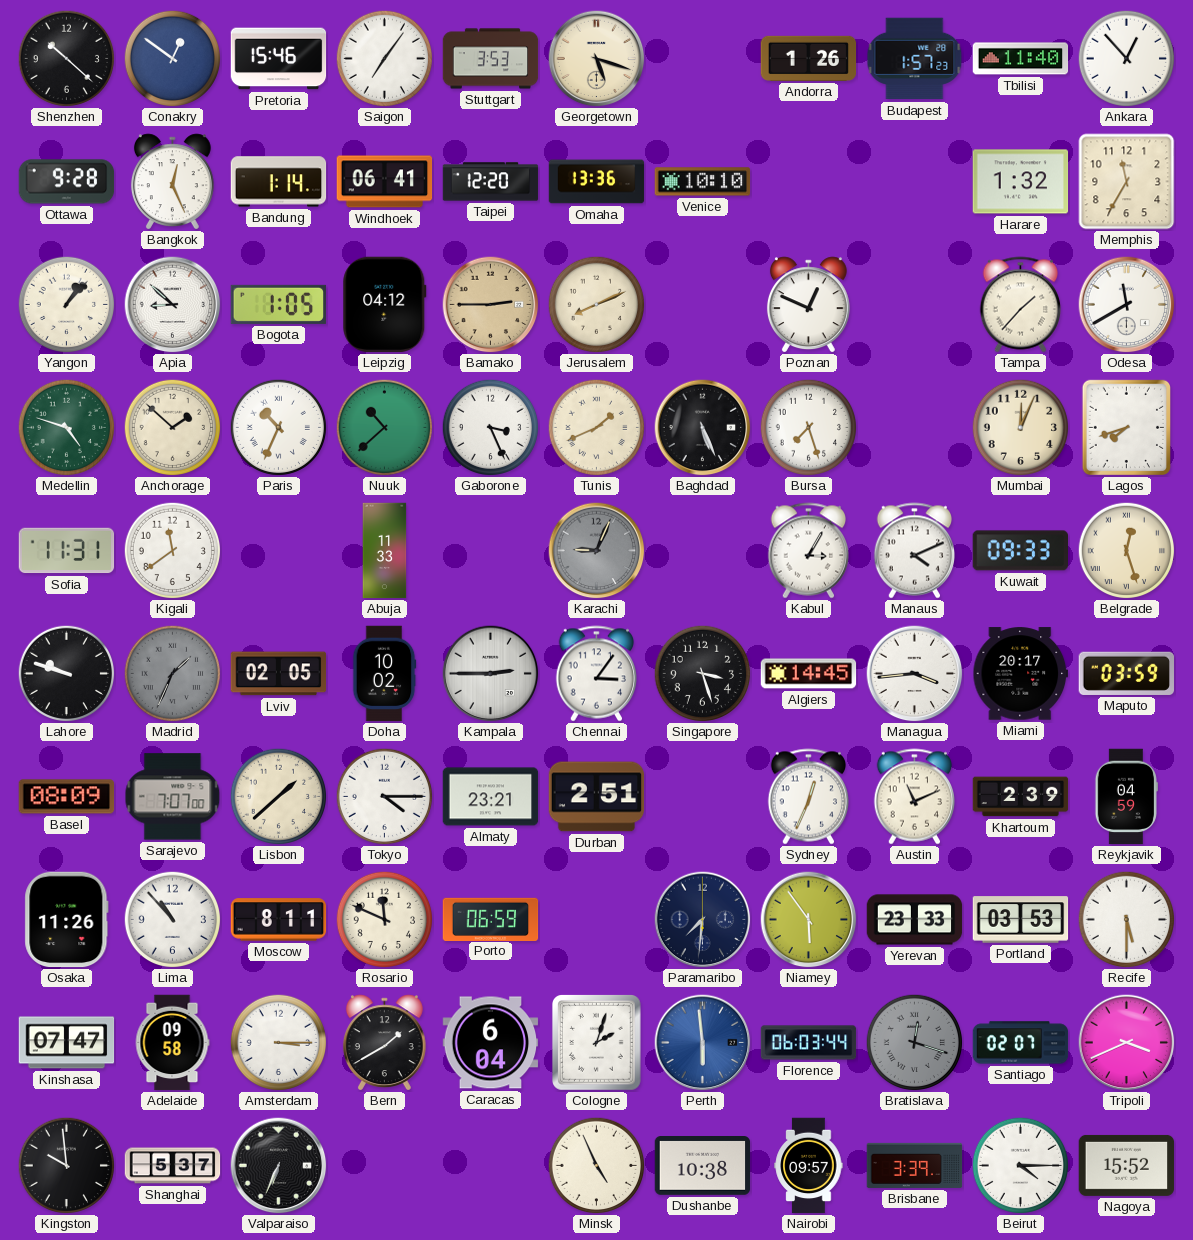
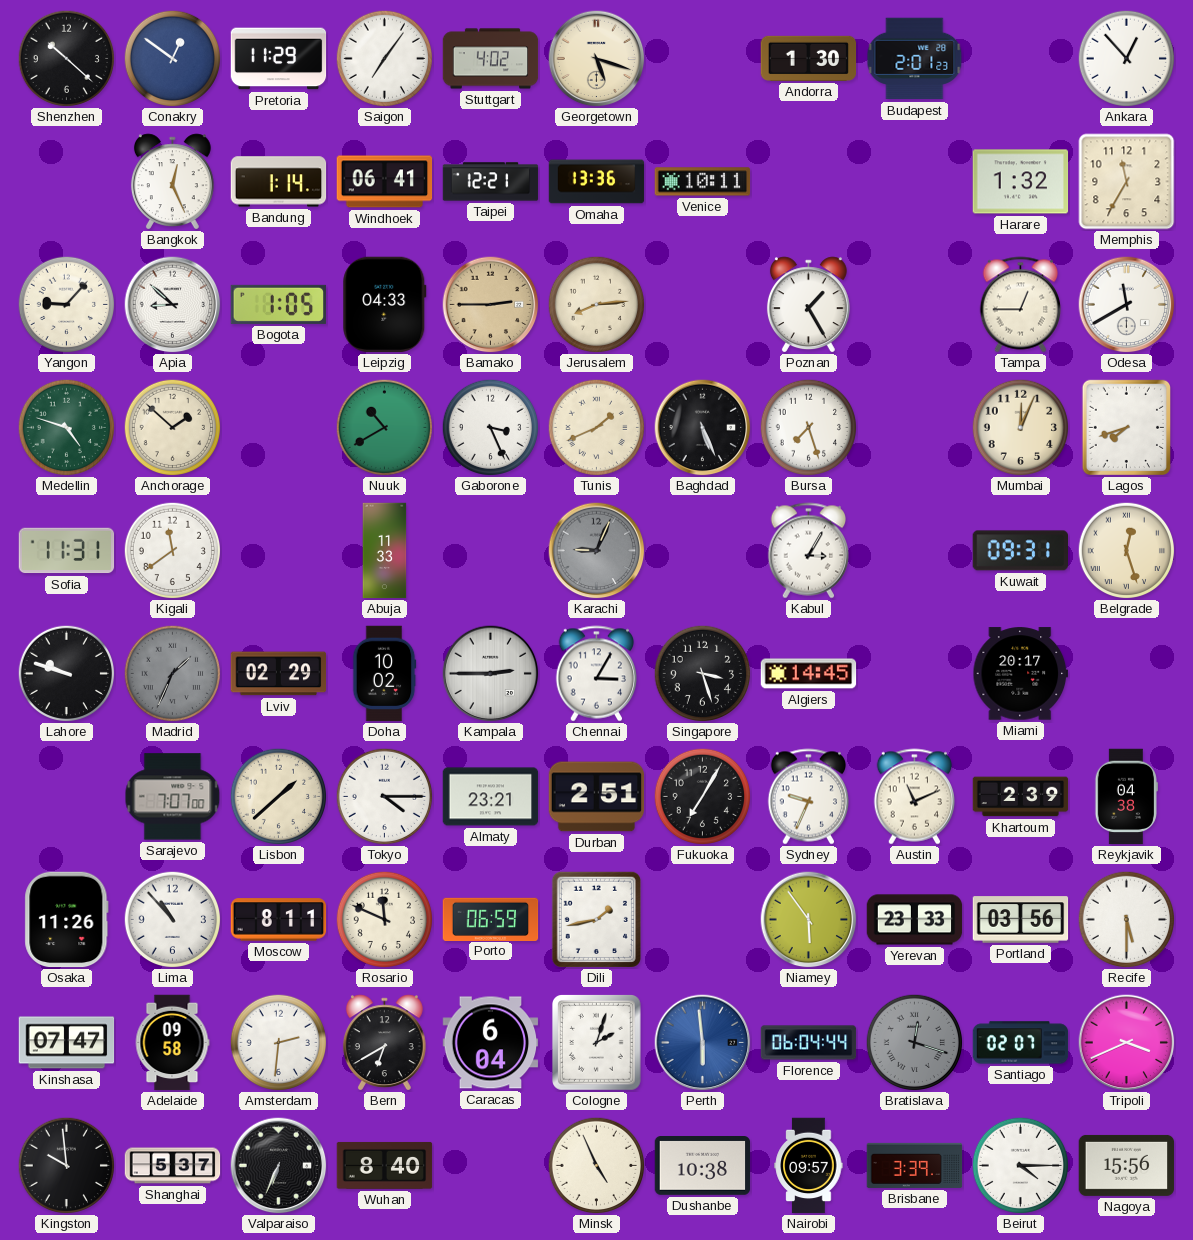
Pretoria: 15:46 -> 11:29
Stuttgart: 3:53 -> 4:02
Andorra: 1:26 -> 1:30
Budapest: 1:57 -> 2:01
Tbilisi: 11:40 -> none
Ottawa: 9:28 -> none
Taipei: 12:20 -> 12:21
Venice: 10:10 -> 10:11
Yangon: 1:07 -> 9:07
Leipzig: 04:12 -> 04:33
Jerusalem: 8:11 -> 8:14
Poznan: 12:49 -> 1:25
Tampa: 1:37 -> 12:45
Paris: 10:34 -> none
Nuuk: 10:38 -> 10:40
Manaus: 4:11 -> none
Kuwait: 09:33 -> 09:31
Lviv: 02:05 -> 02:29
Chennai: 3:06 -> 3:05
Managua: 3:44 -> none
Maputo: 03:59 -> none
Basel: 08:09 -> none
Fukuoka: none -> 7:05
Sydney: 12:34 -> 9:34
Reykjavik: 04:59 -> 04:38
Dili: none -> 1:43
Paramaribo: 7:31 -> none
Portland: 03:53 -> 03:56
Amsterdam: 3:15 -> 2:31
Bern: 1:40 -> 6:40
Florence: 06:03 -> 06:04
Wuhan: none -> 8:40
Nagoya: 15:52 -> 15:56
